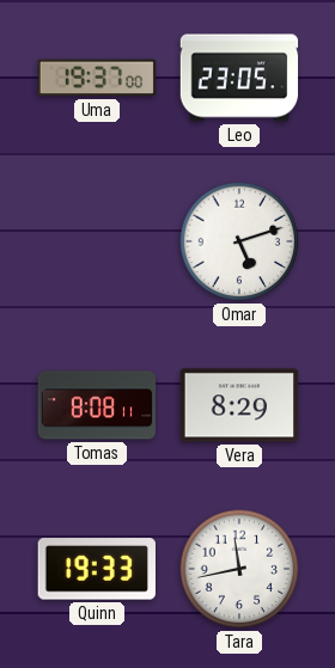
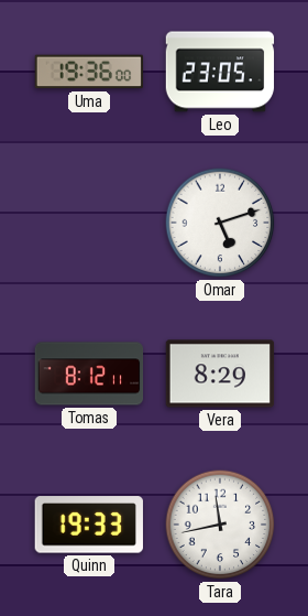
Uma: 19:37 -> 19:36
Tomas: 8:08 -> 8:12
